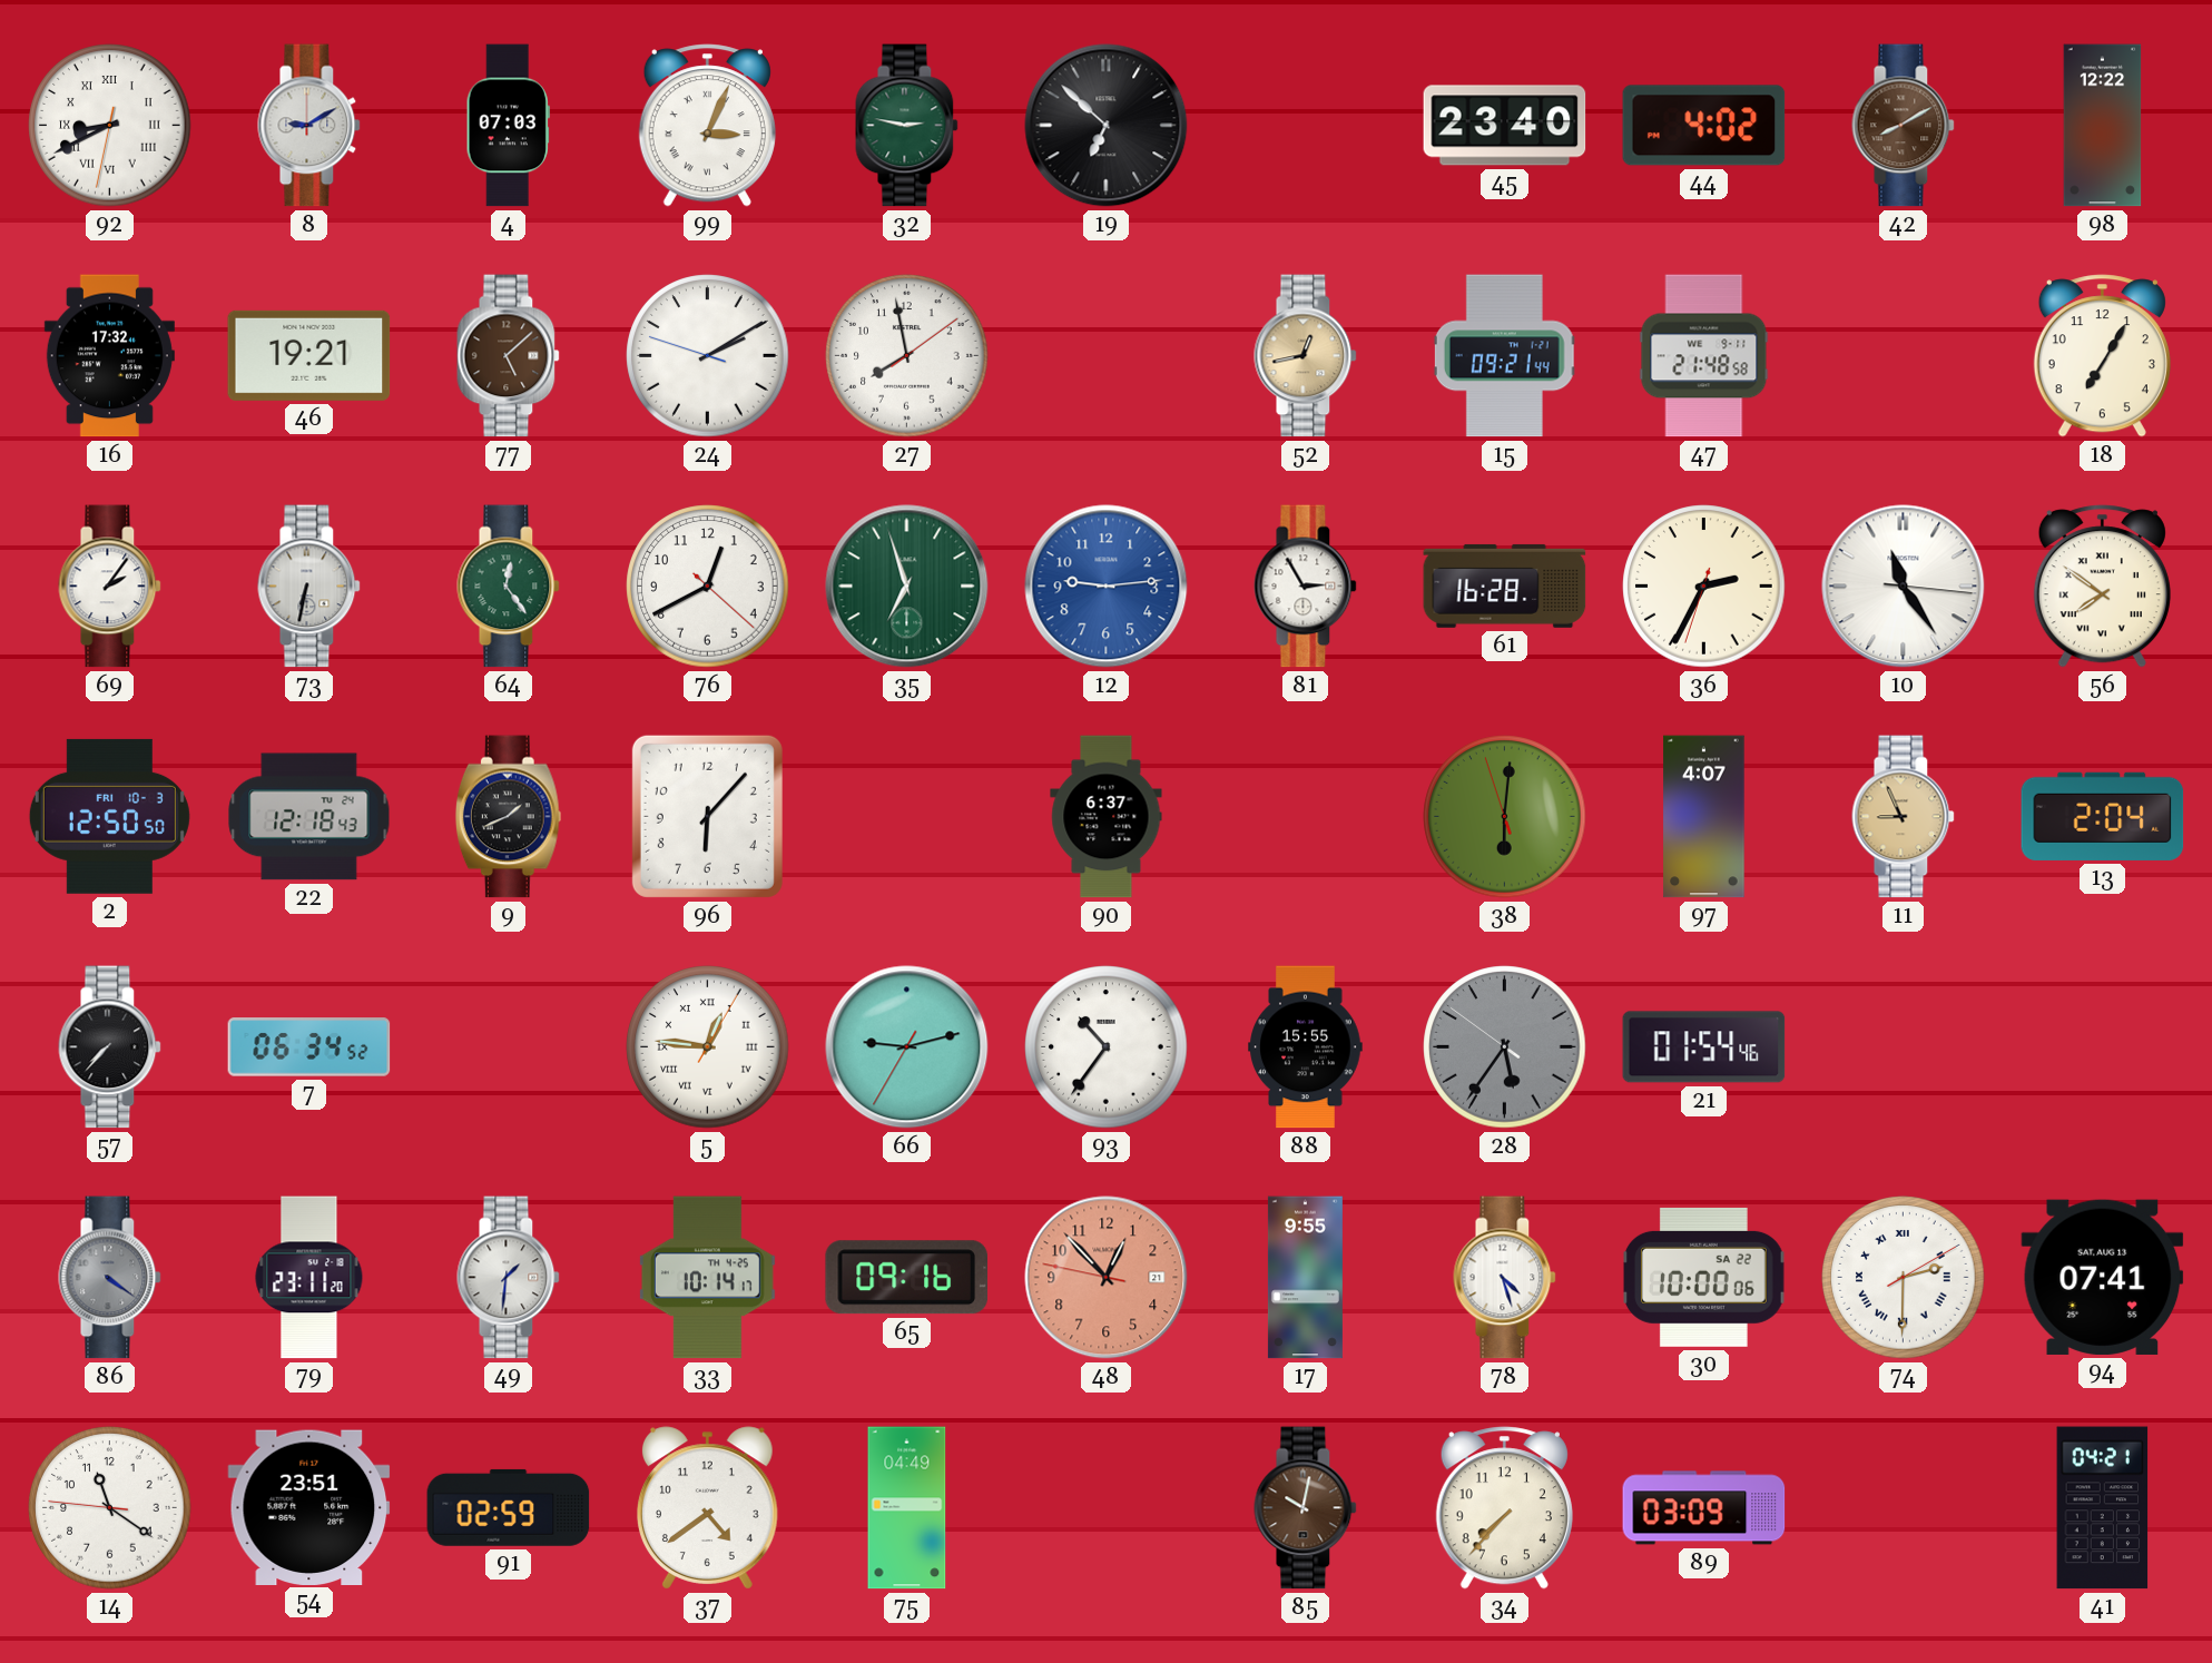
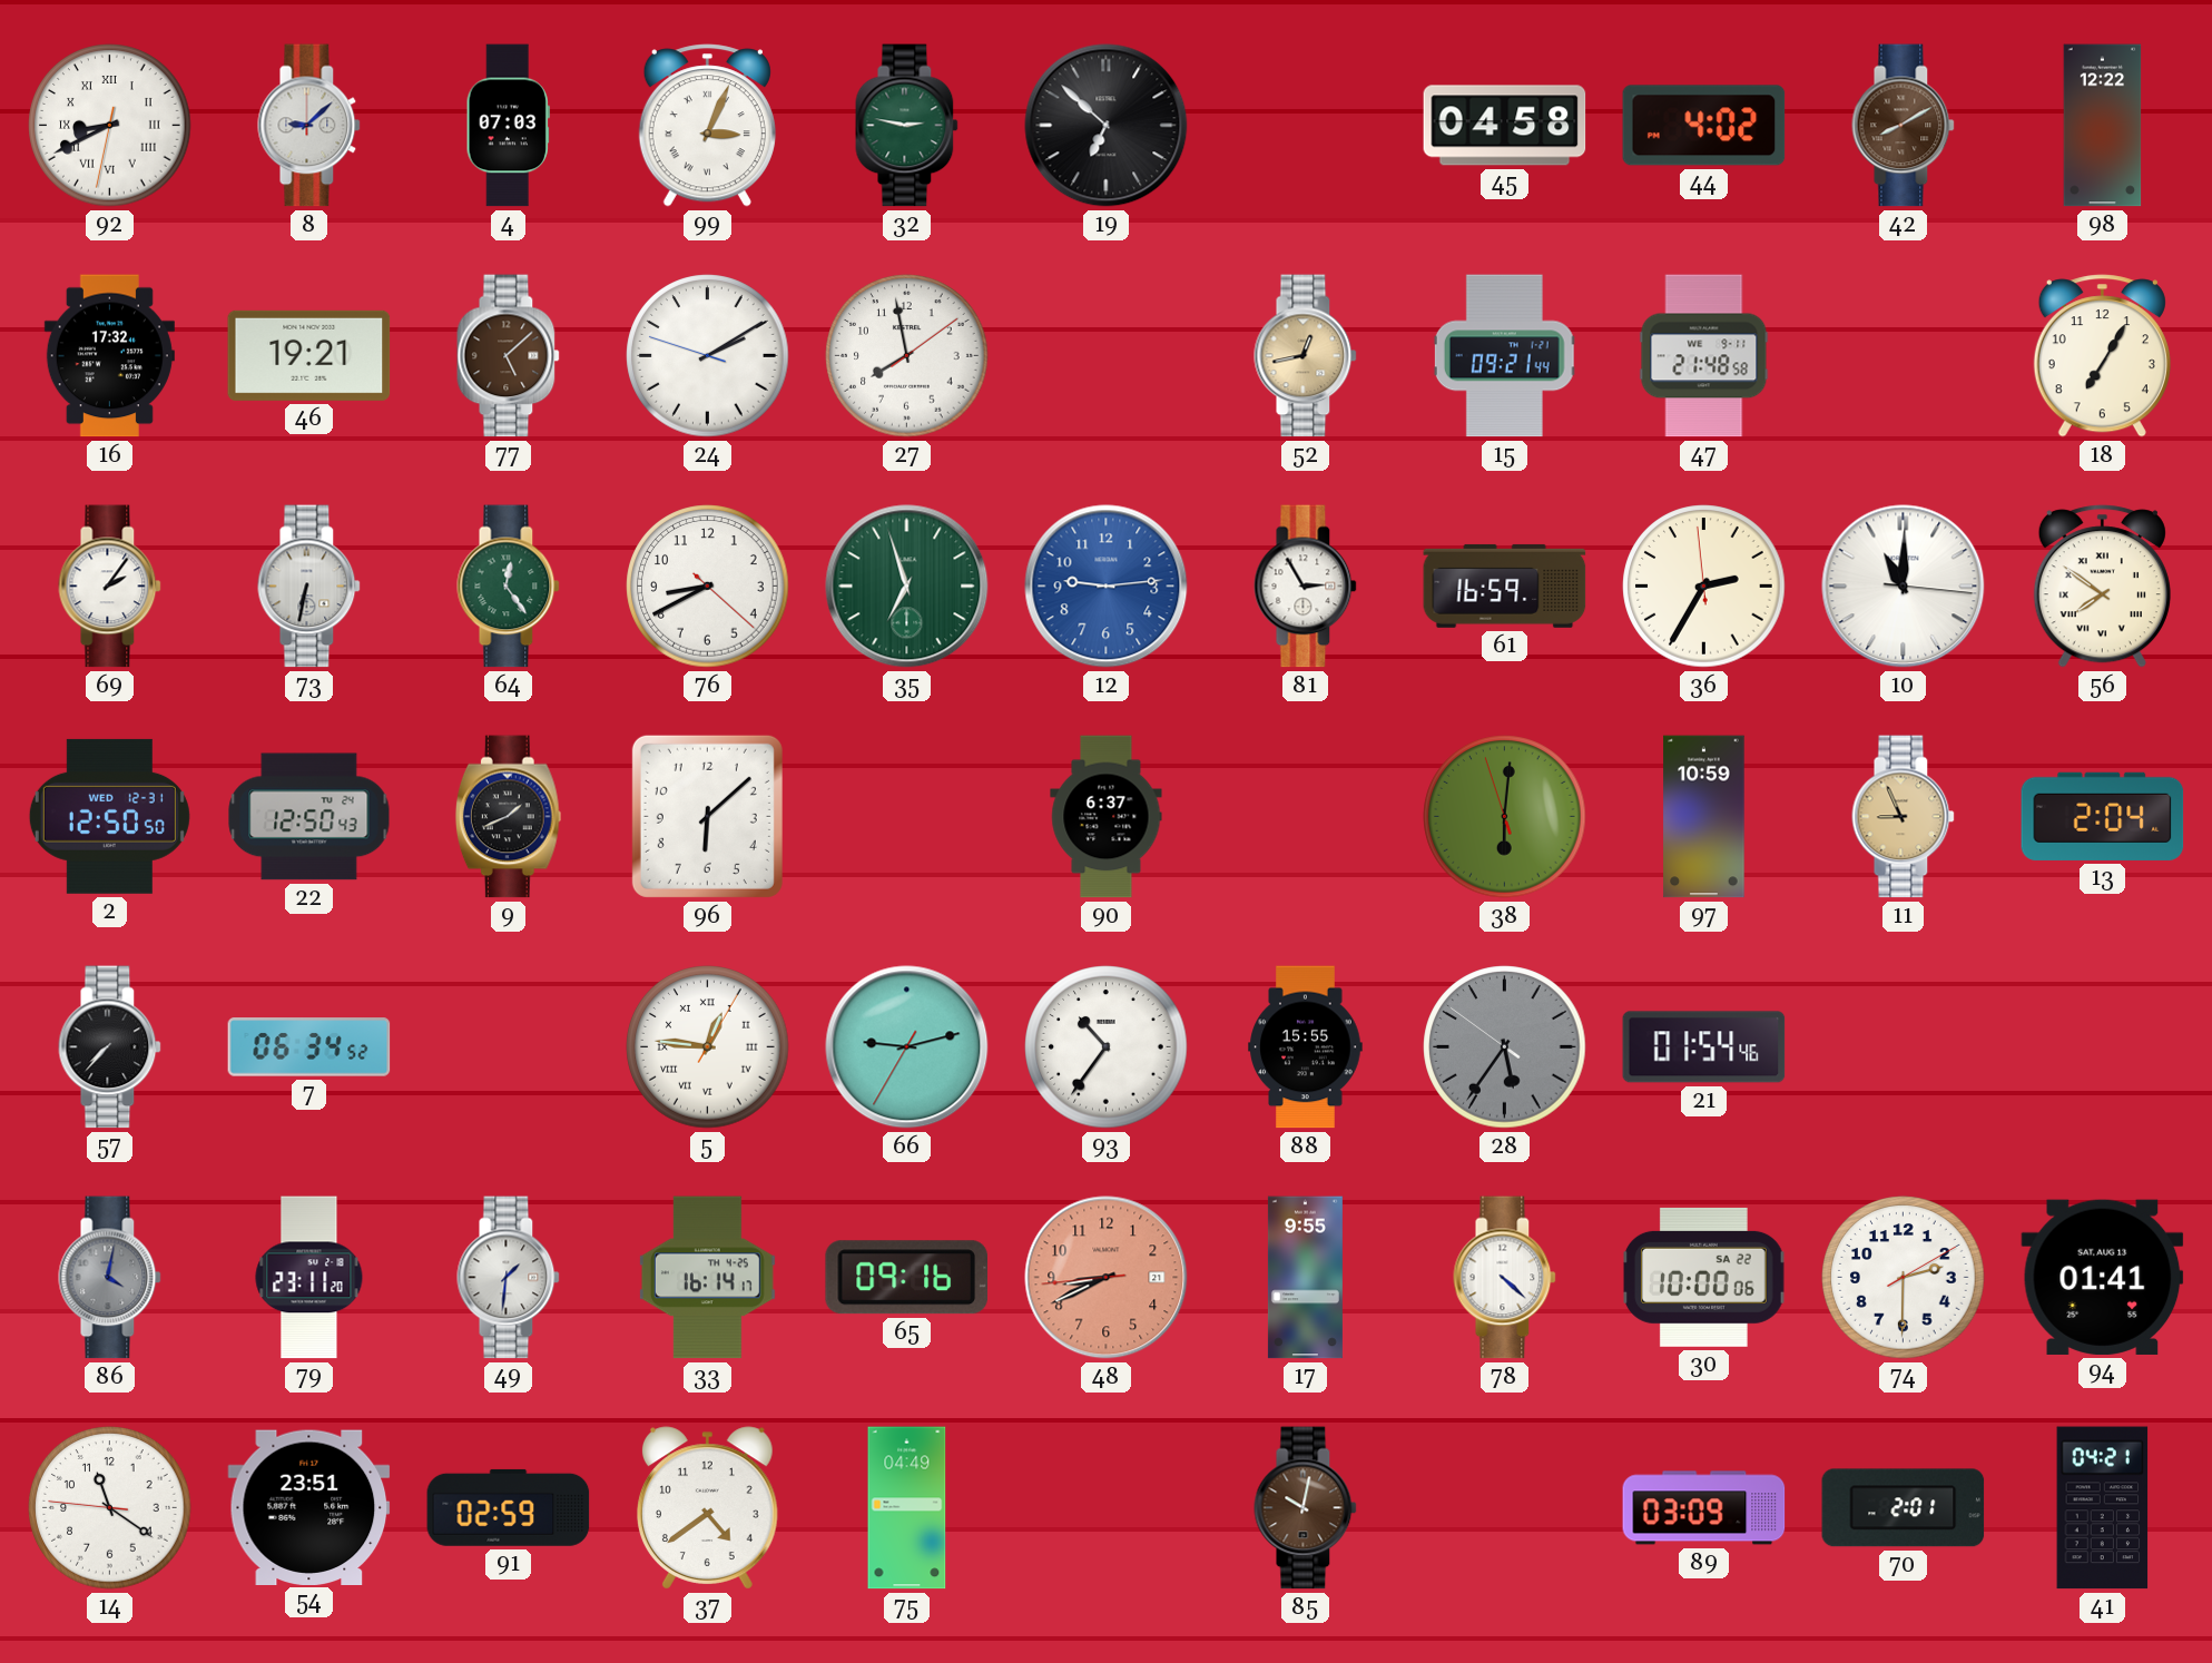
8: 9:10 -> 9:08
45: 23:40 -> 04:58
76: 12:40 -> 8:40
61: 16:28 -> 16:59
36: 2:34:33 -> 2:34:59
10: 11:24 -> 11:00
2 date: FRI 10-3 -> WED 12-31
22: 12:18 -> 12:50
96: 6:07 -> 6:08
97: 4:07 -> 10:59
86: 4:21 -> 4:02
33: 10:14 -> 16:14
48: 12:52 -> 8:40
78: 4:27 -> 4:22
74 numerals: Roman -> Arabic
94: 07:41 -> 01:41
34: 7:37 -> none
70: none -> 2:01
